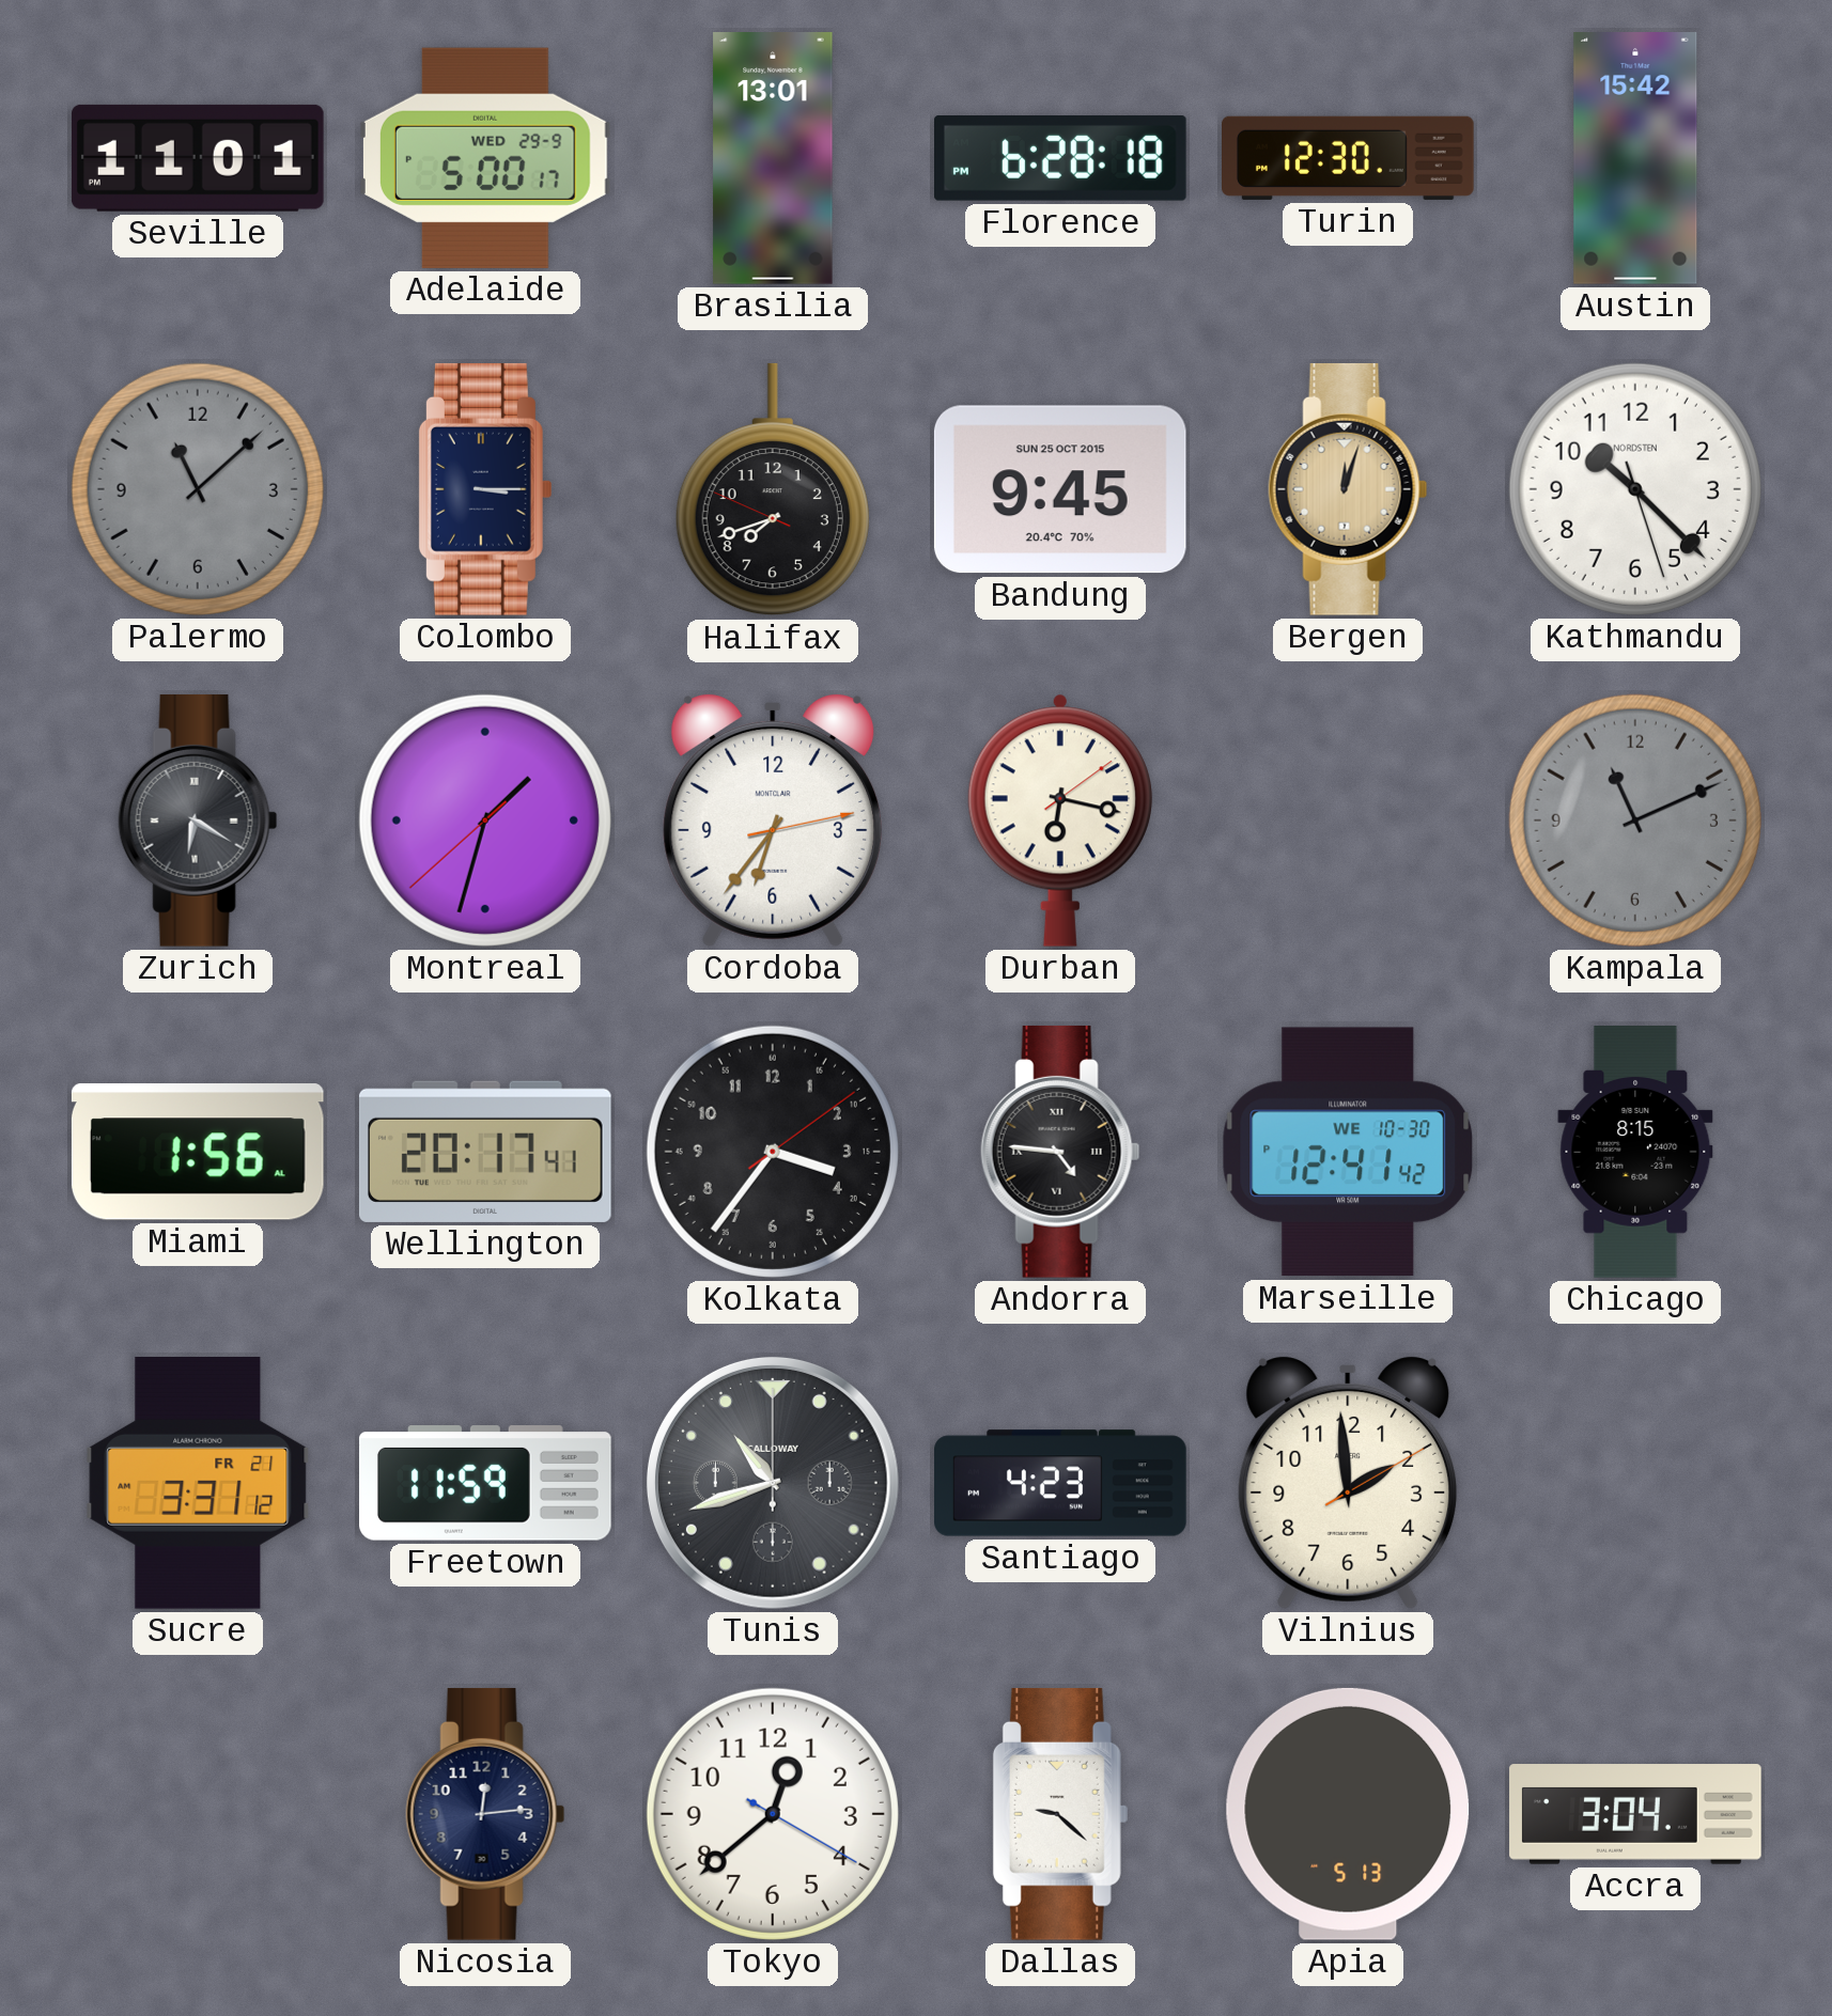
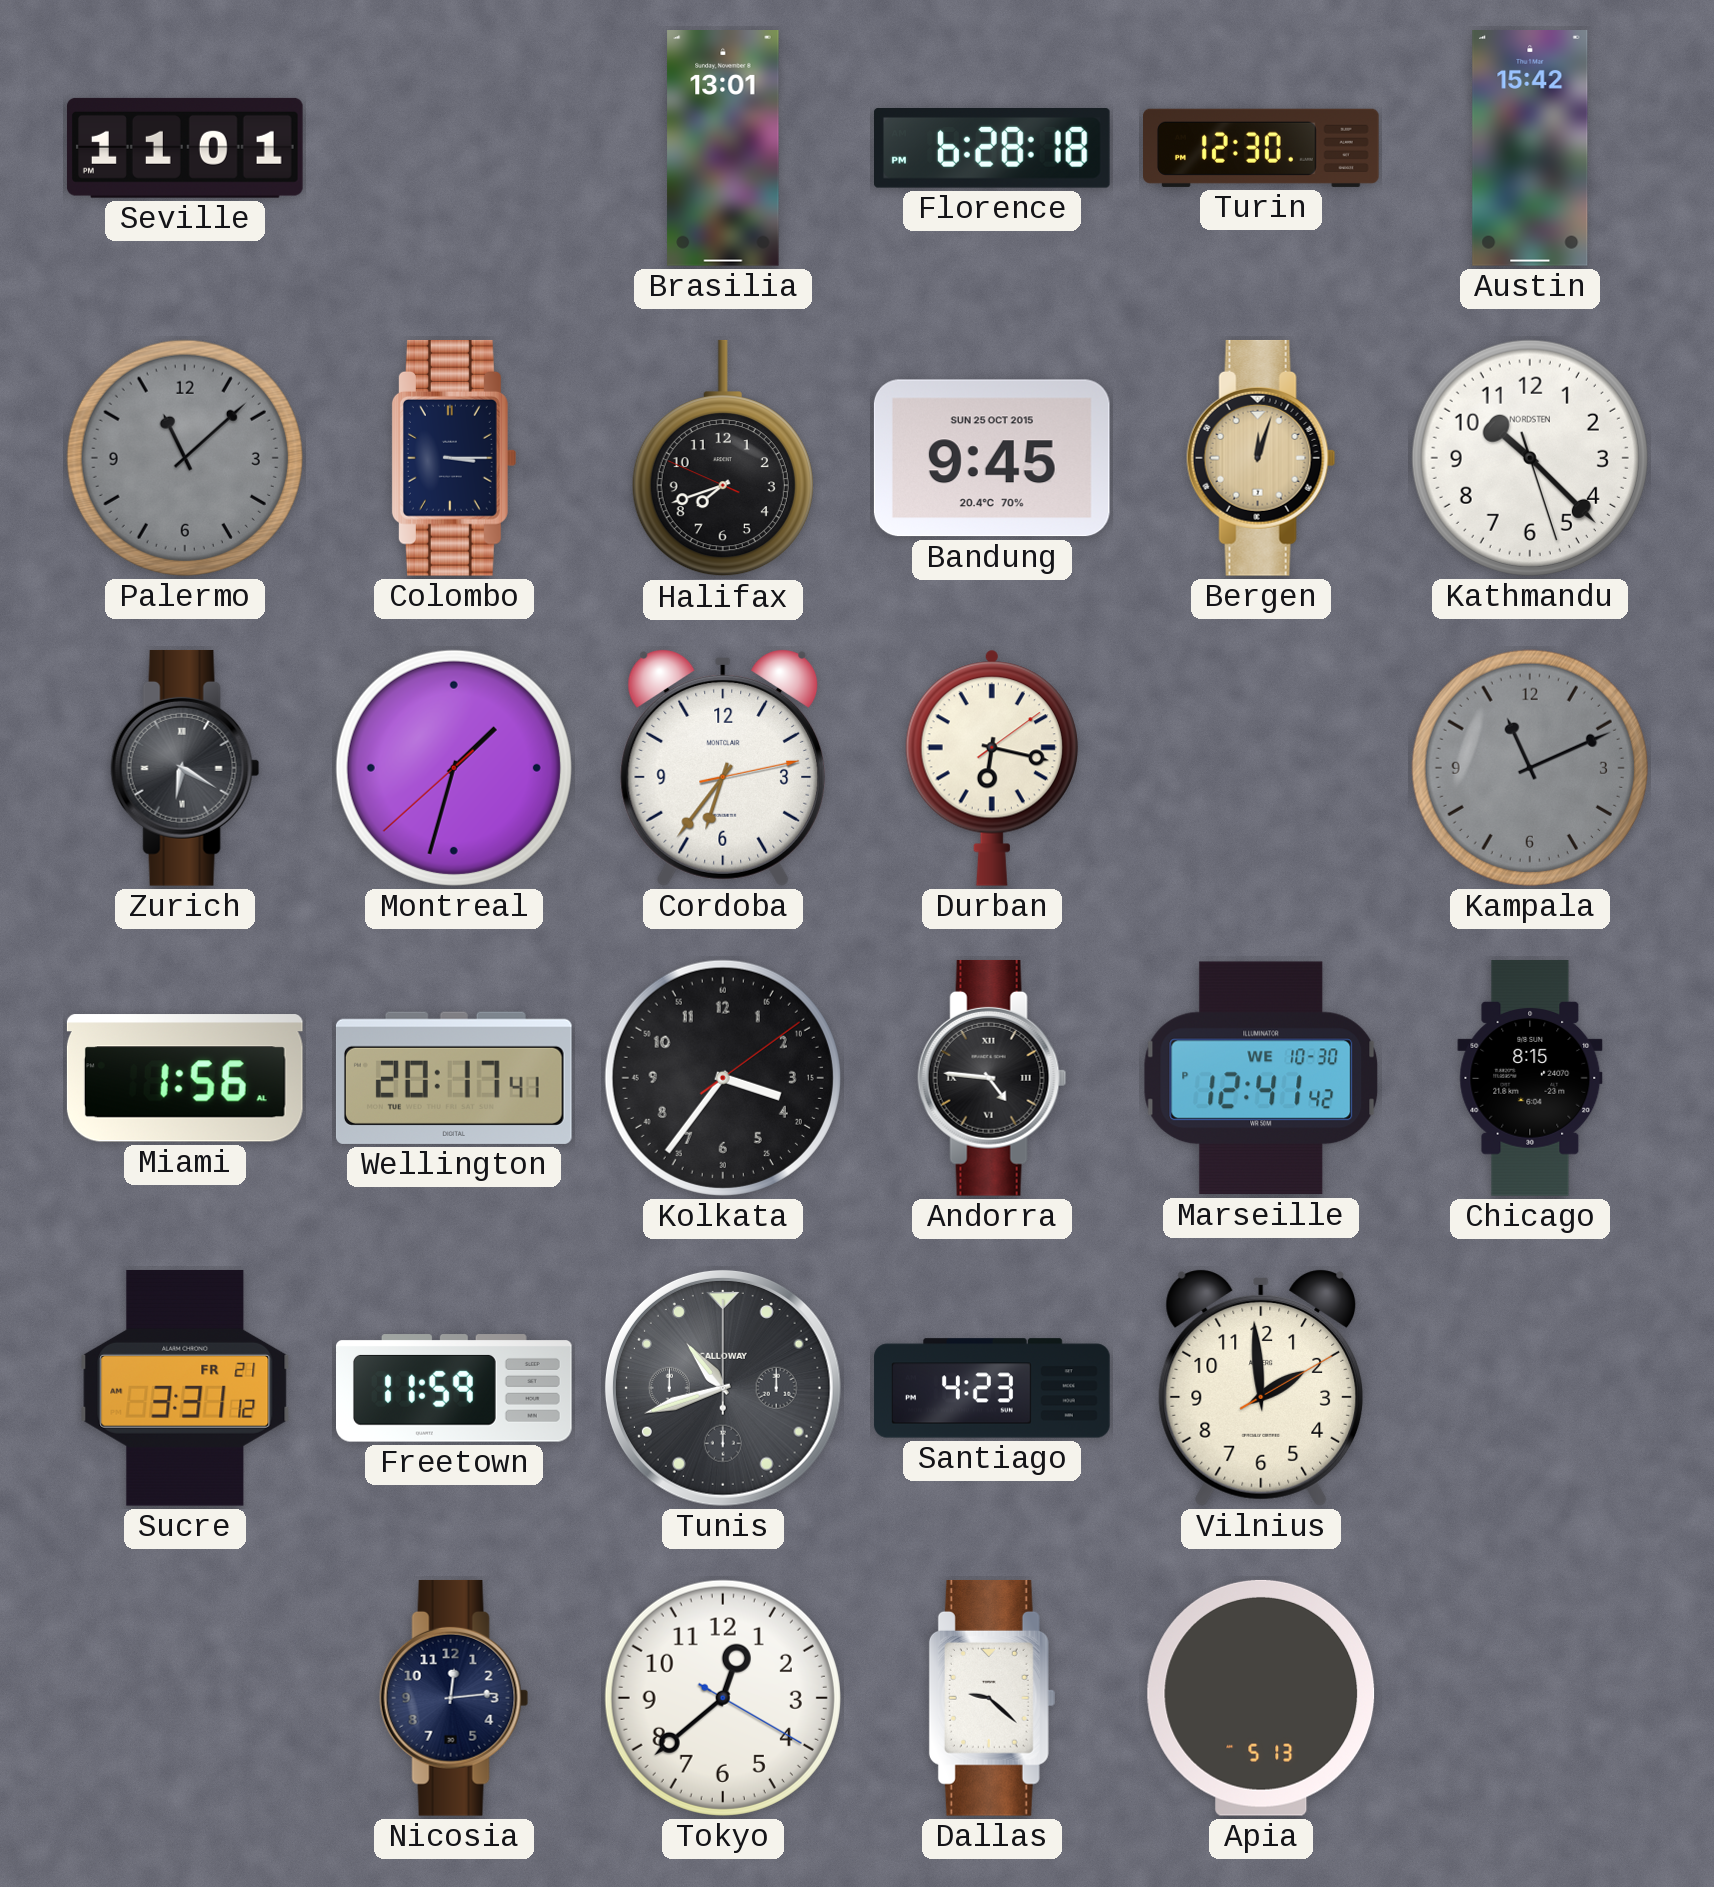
Adelaide: 5:00 -> none
Accra: 3:04 -> none
